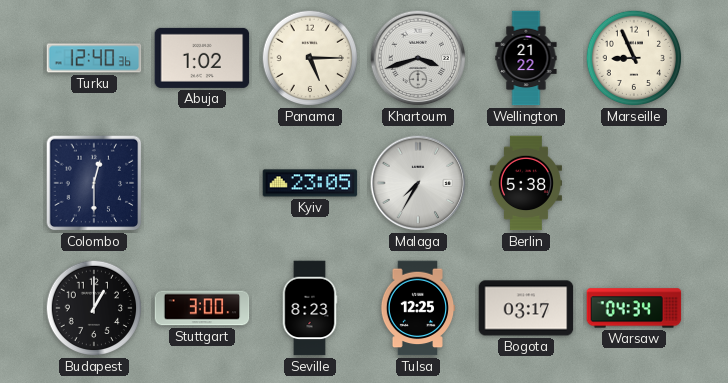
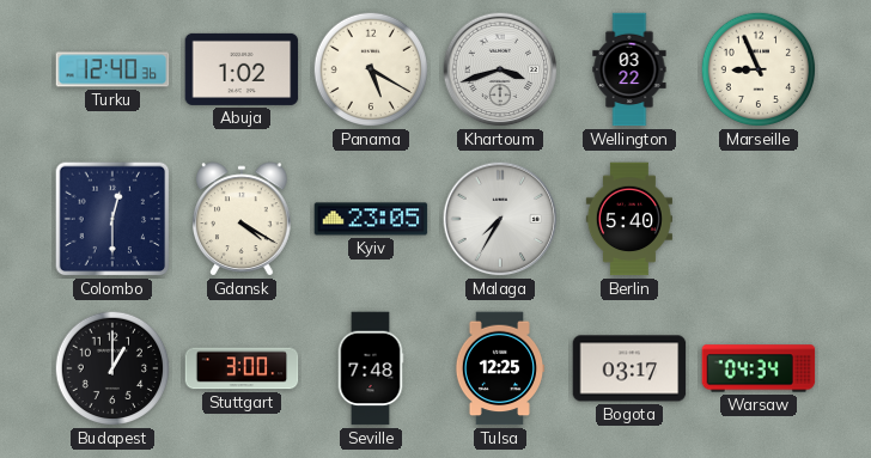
Panama: 5:15 -> 5:20
Wellington: 21:22 -> 03:22
Gdansk: none -> 4:20
Berlin: 5:38 -> 5:40
Seville: 8:23 -> 7:48
